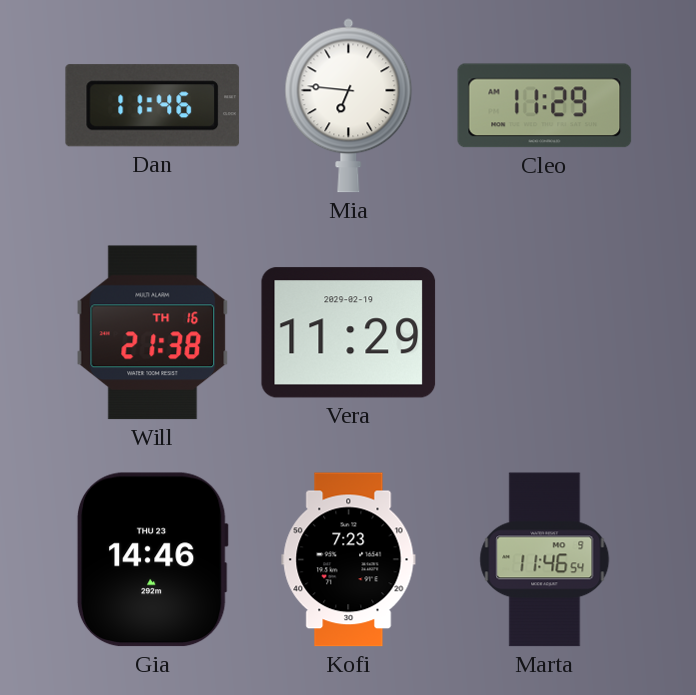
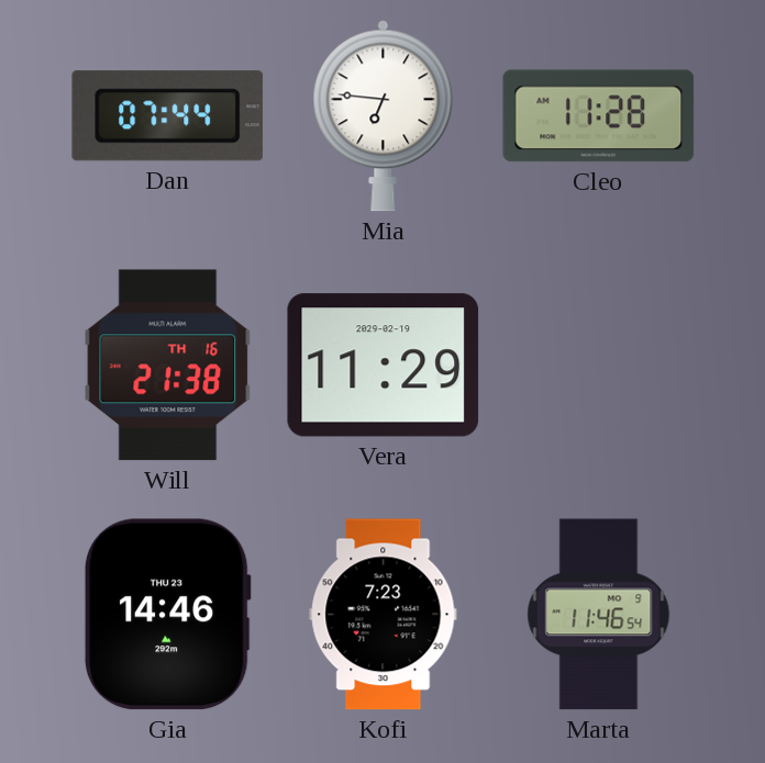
Dan: 11:46 -> 07:44
Cleo: 11:29 -> 11:28
